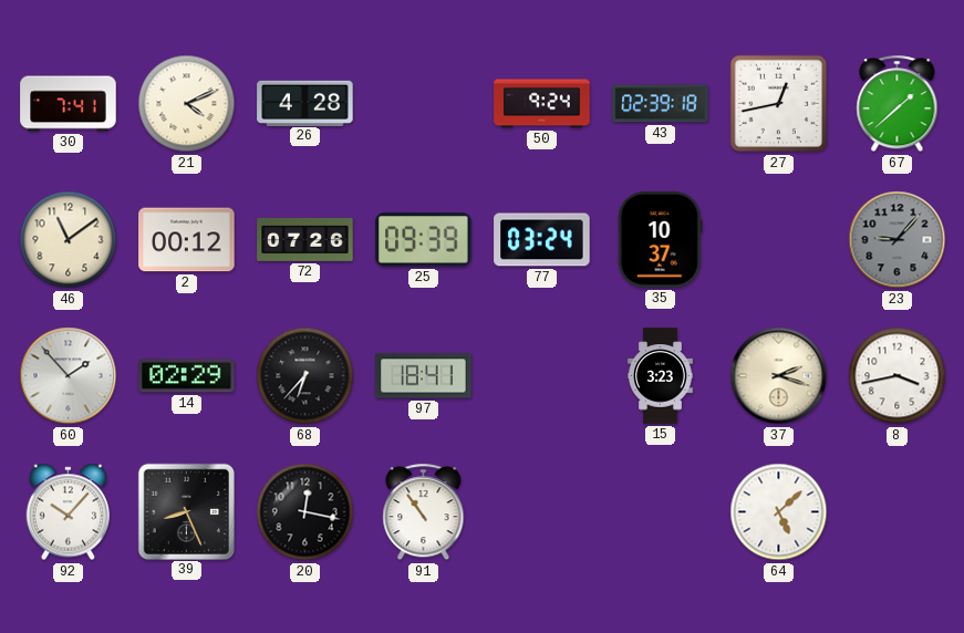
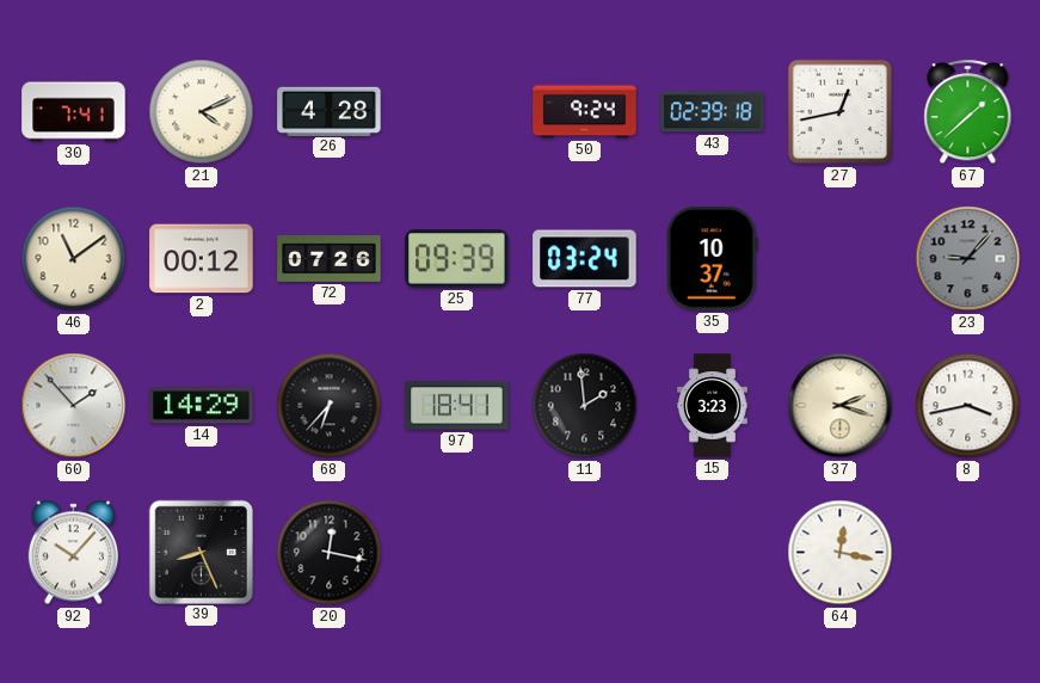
14: 02:29 -> 14:29
11: none -> 1:59
91: 10:54 -> none
64: 5:08 -> 12:17
